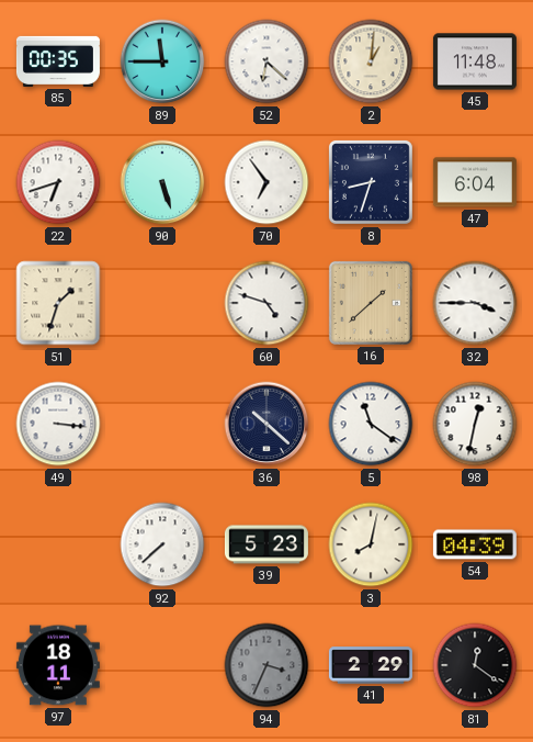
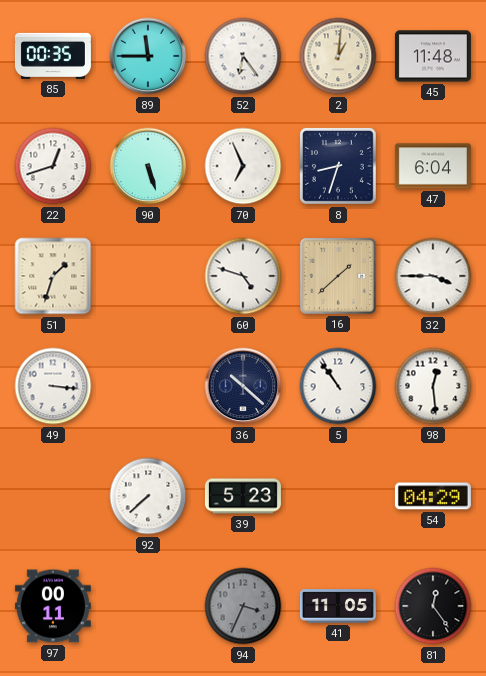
52: 6:22 -> 6:24
22: 6:42 -> 12:42
70: 6:54 -> 6:56
5: 11:21 -> 10:54
98: 12:32 -> 12:29
3: 8:02 -> none
54: 04:39 -> 04:29
97: 18:11 -> 00:11
41: 2:29 -> 11:05
81: 12:21 -> 12:24
